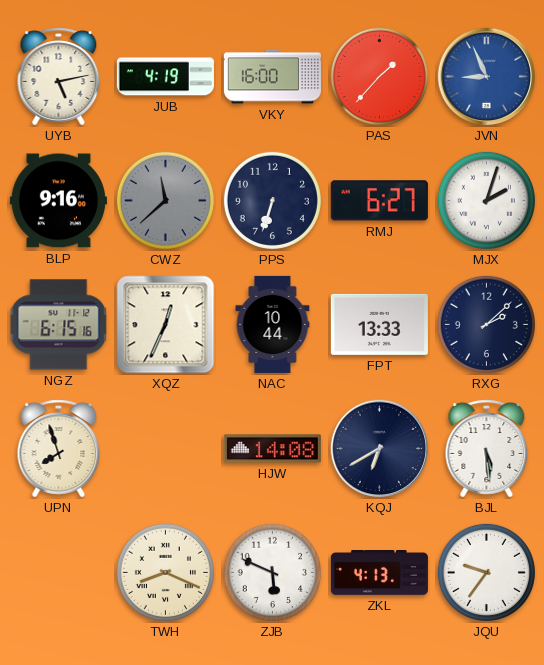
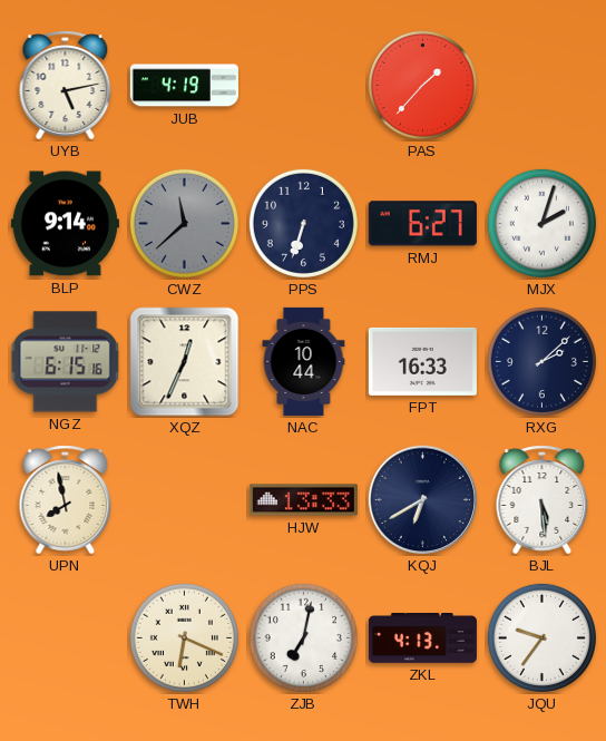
VKY: 16:00 -> none
JVN: 8:56 -> none
BLP: 9:16 -> 9:14
FPT: 13:33 -> 16:33
UPN: 7:57 -> 7:58
HJW: 14:08 -> 13:33
TWH: 8:19 -> 6:19
ZJB: 5:49 -> 7:02
